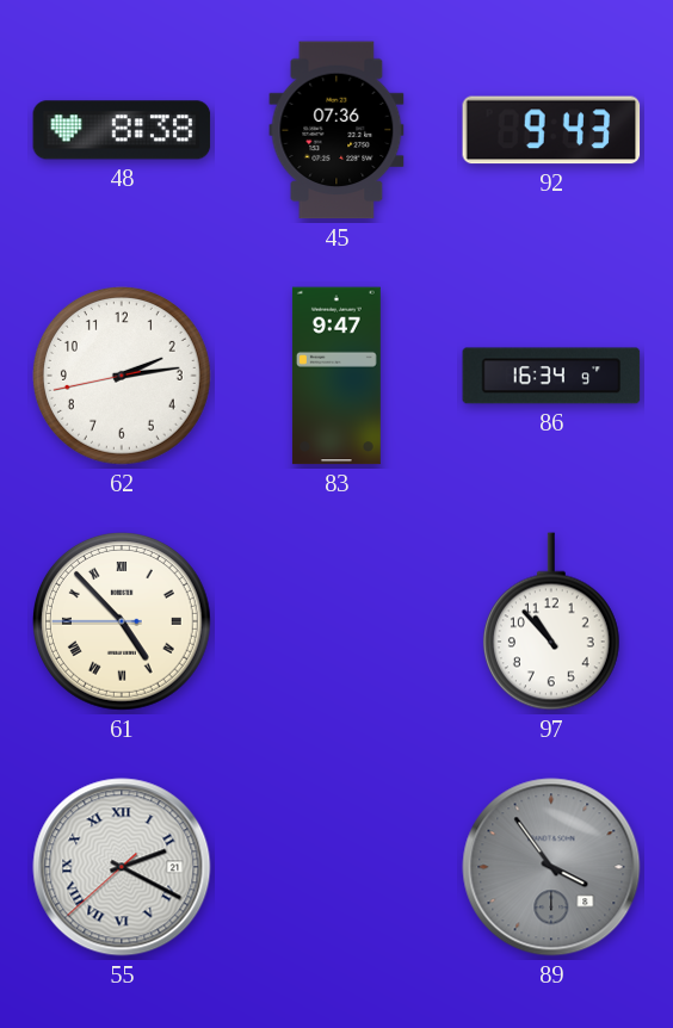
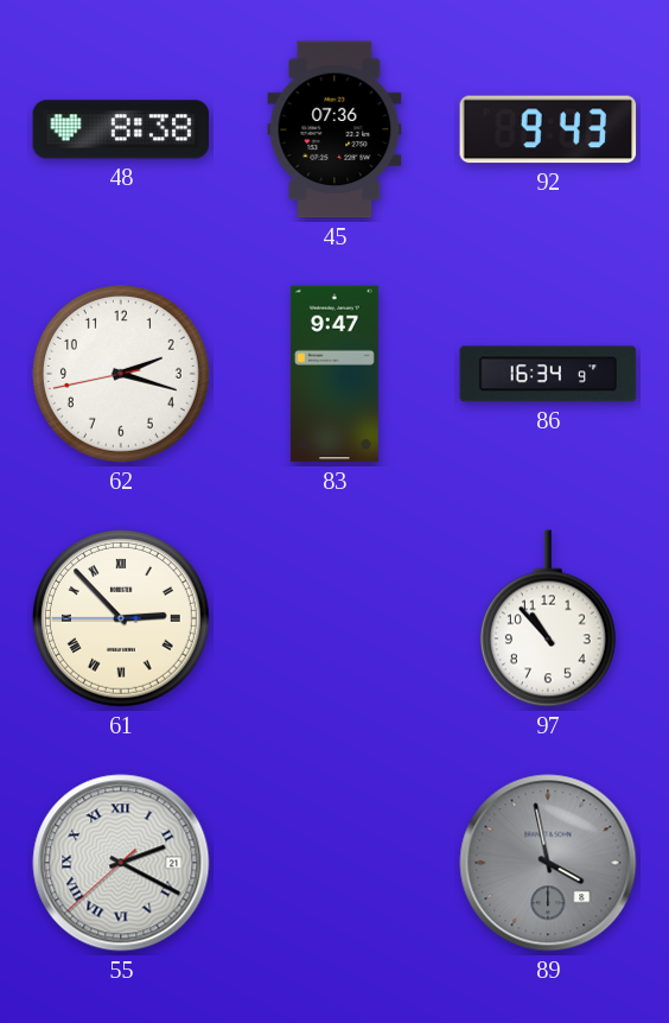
62: 2:13 -> 2:17
61: 4:52 -> 2:52
89: 3:54 -> 3:58
